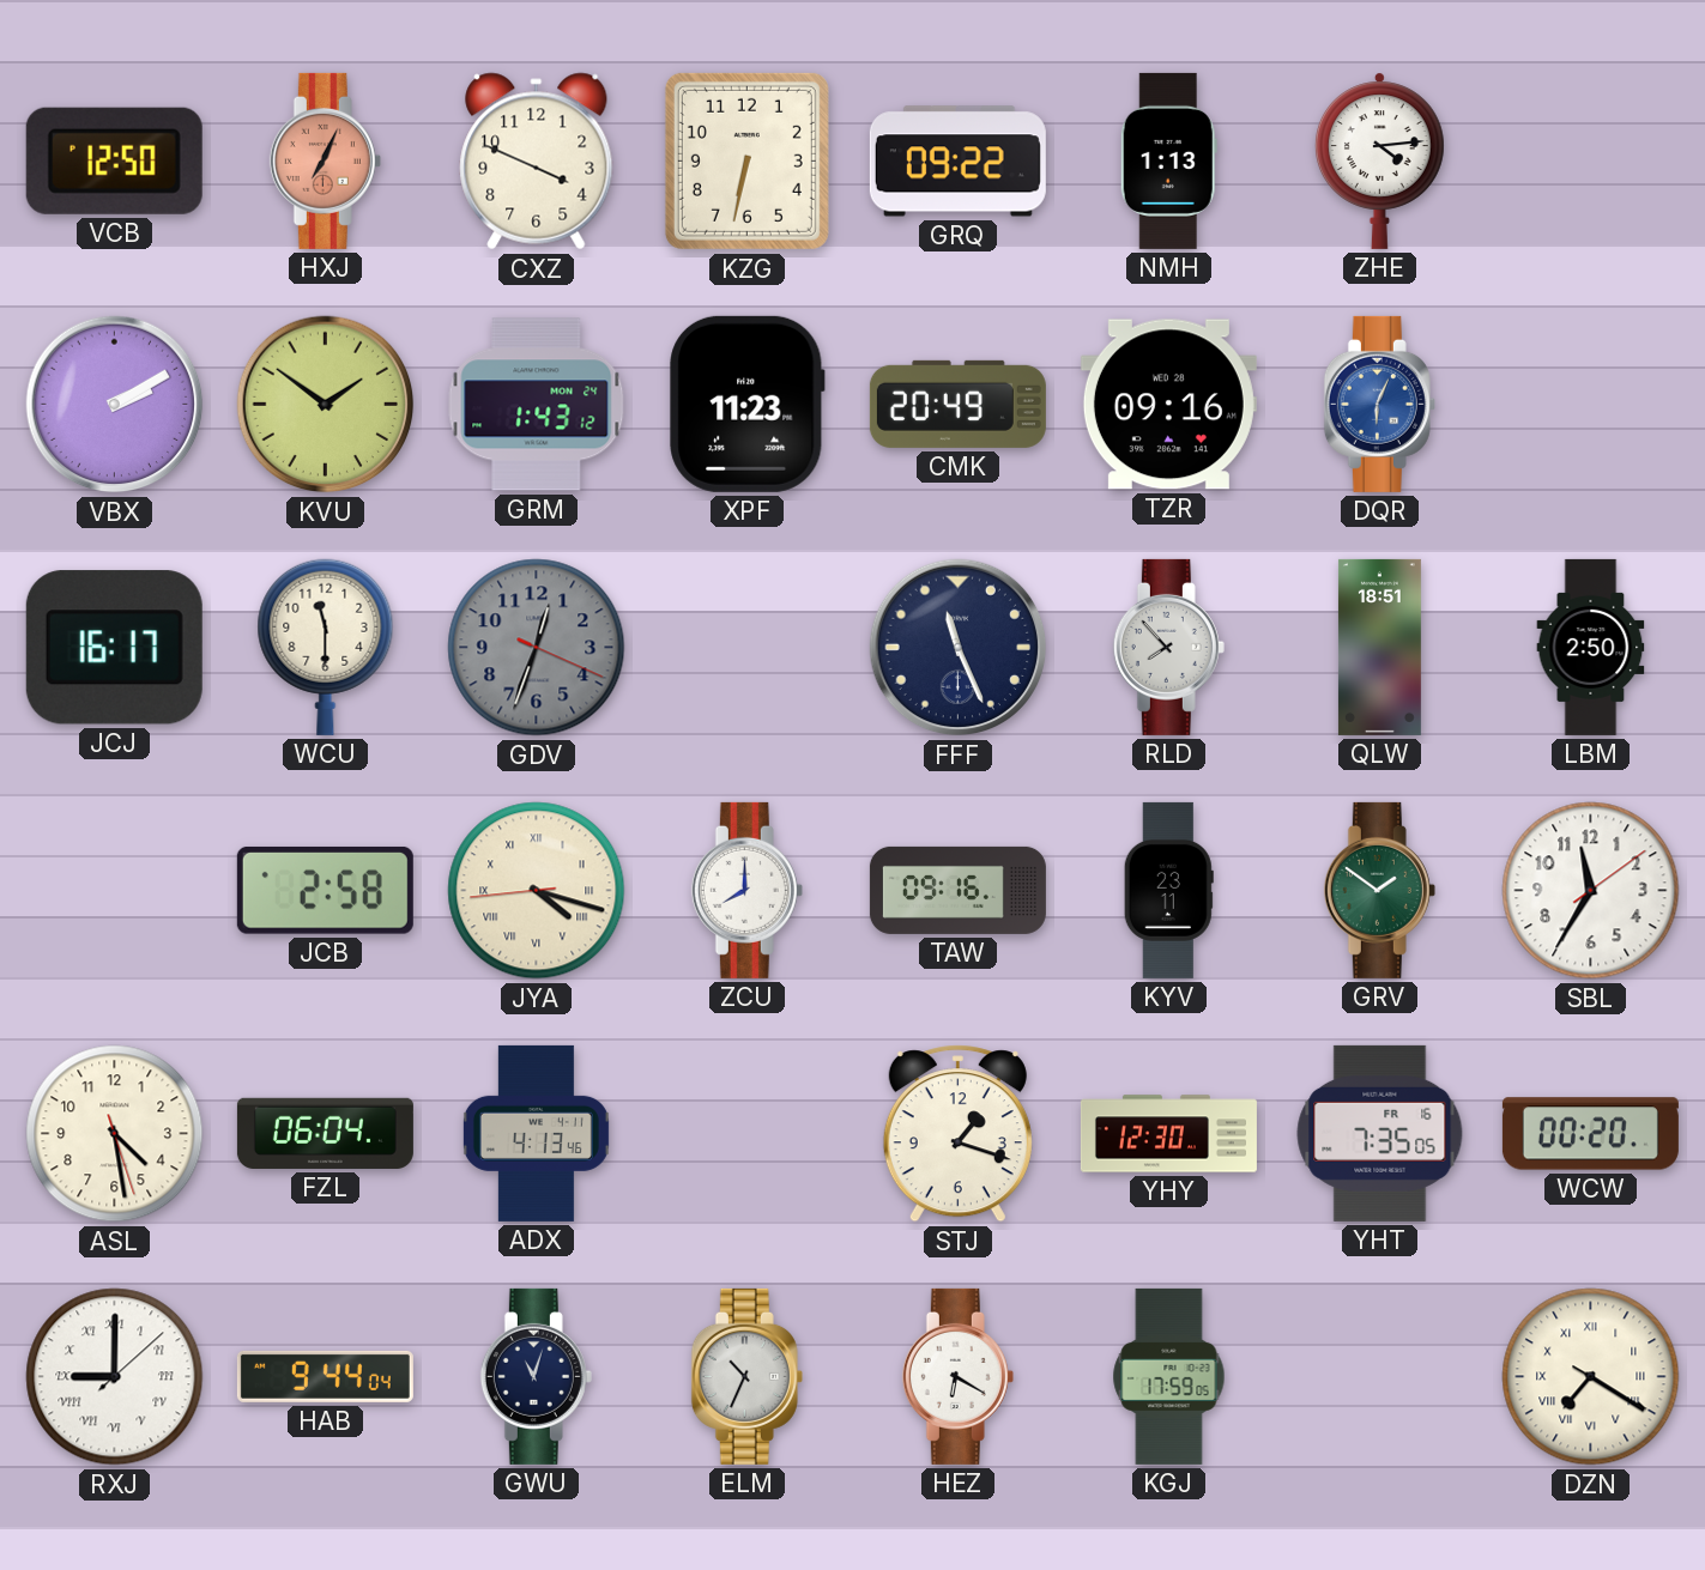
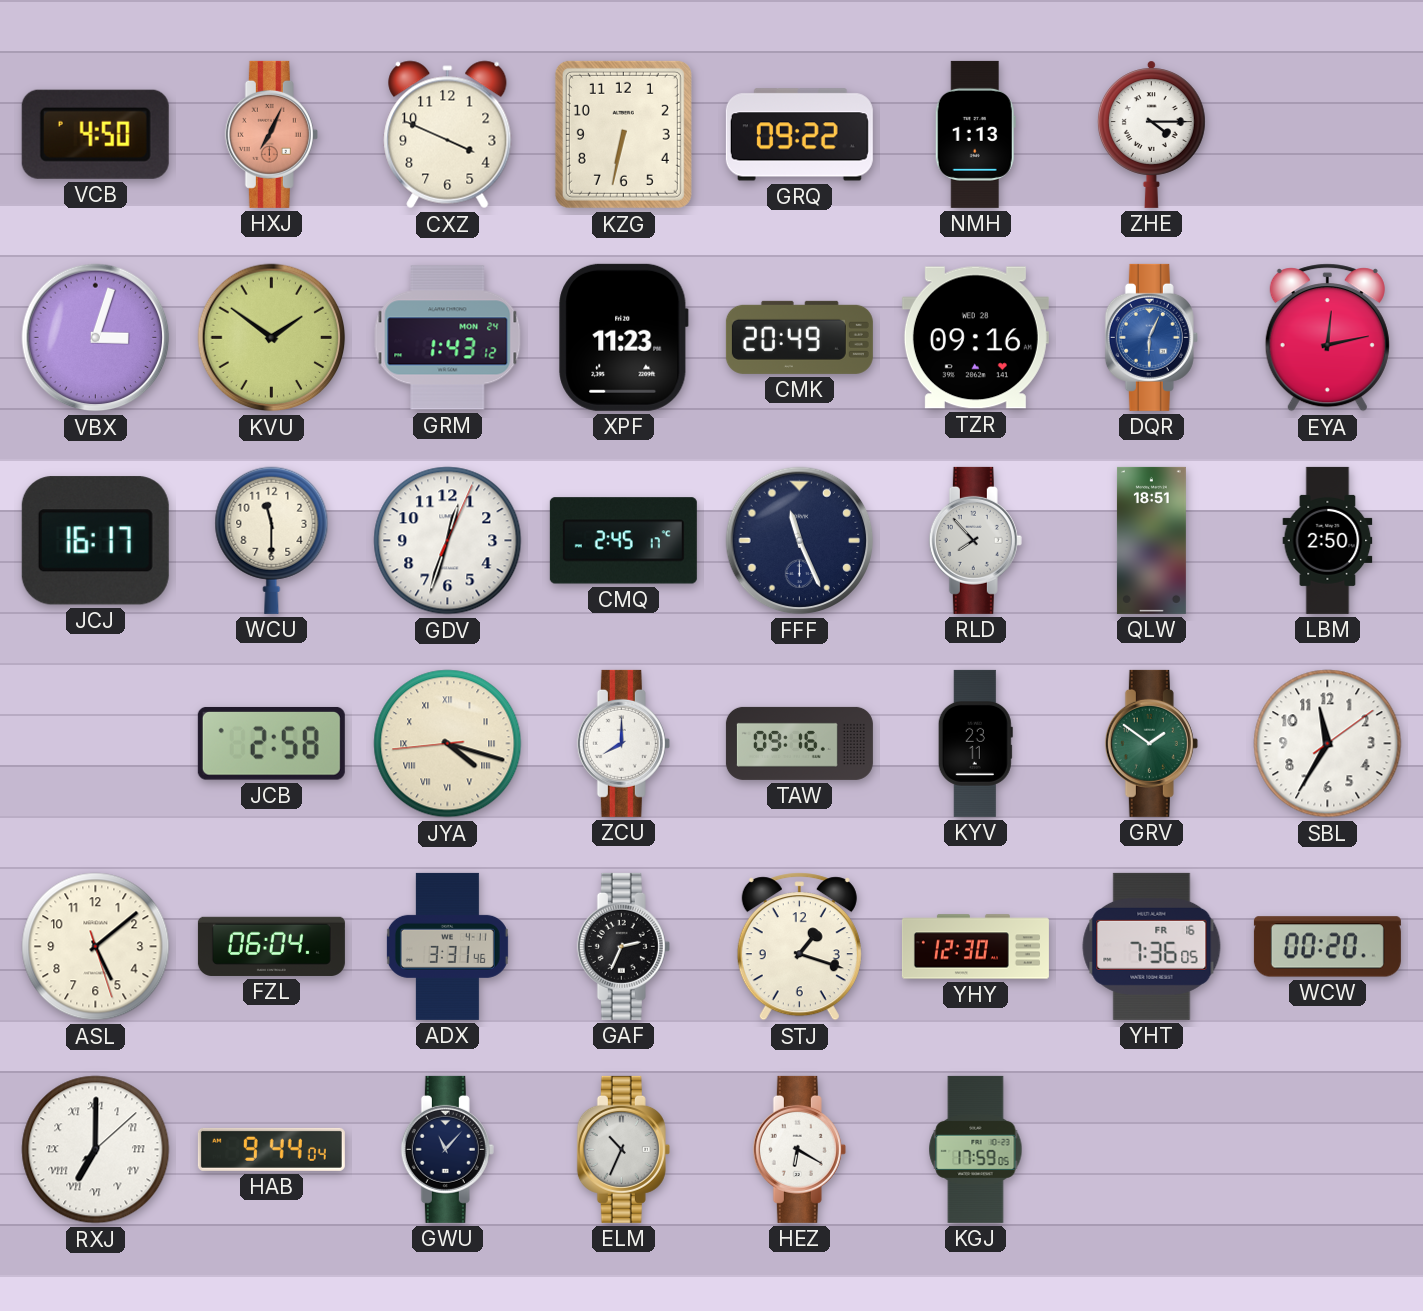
VCB: 12:50 -> 4:50
ZHE: 4:14 -> 4:15
VBX: 2:10 -> 3:03
EYA: none -> 12:13
GDV: 12:33:19 -> 12:33:04
GDV dial: grey -> white
CMQ: none -> 2:45
ASL: 4:28 -> 5:08
ADX: 4:13 -> 3:31
GAF: none -> 2:34
YHT: 7:35 -> 7:36
RXJ: 9:00 -> 7:00
GWU: 11:03 -> 11:07
DZN: 7:20 -> none
